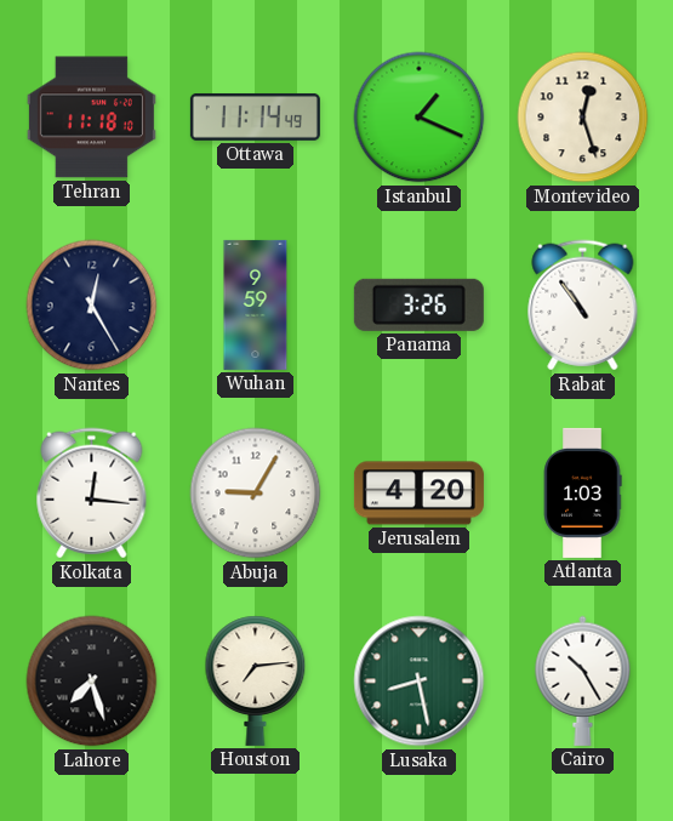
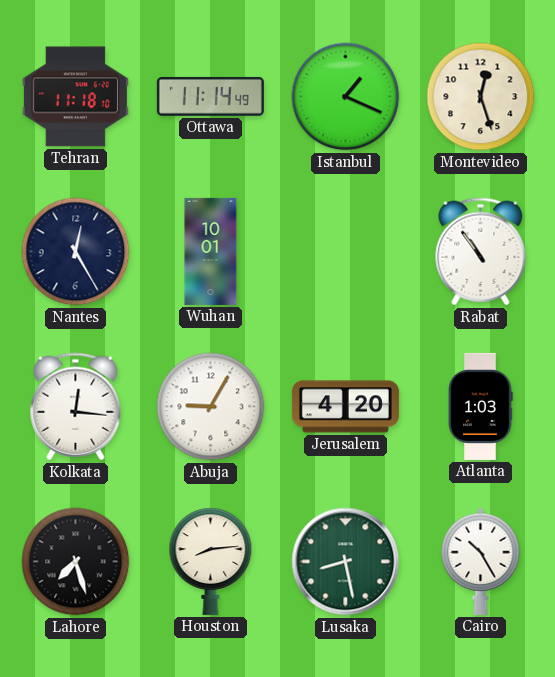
Wuhan: 9:59 -> 10:01
Panama: 3:26 -> none
Houston: 7:14 -> 8:14
